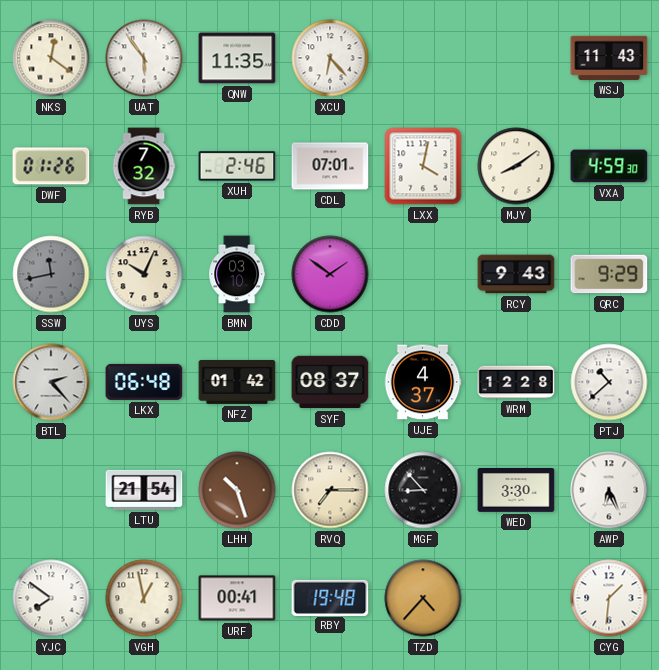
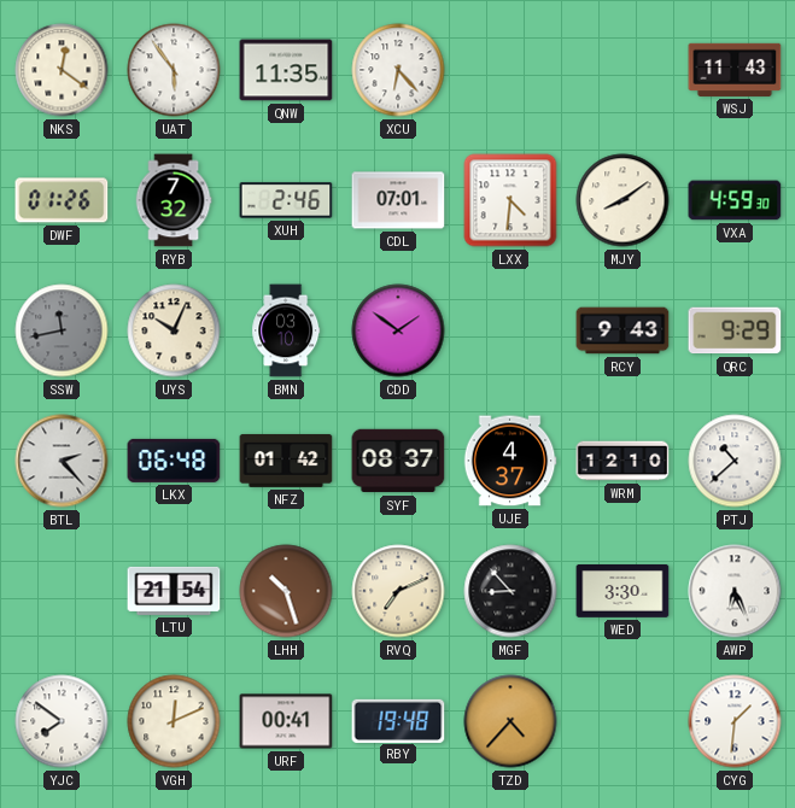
LXX: 4:02 -> 4:31
WRM: 12:28 -> 12:10
RVQ: 7:15 -> 7:11
VGH: 12:58 -> 12:11
